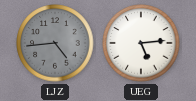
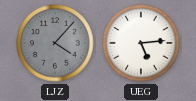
LJZ: 4:44 -> 4:07
